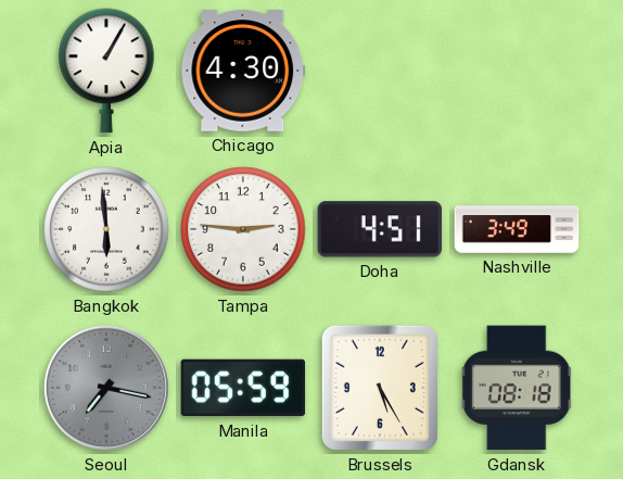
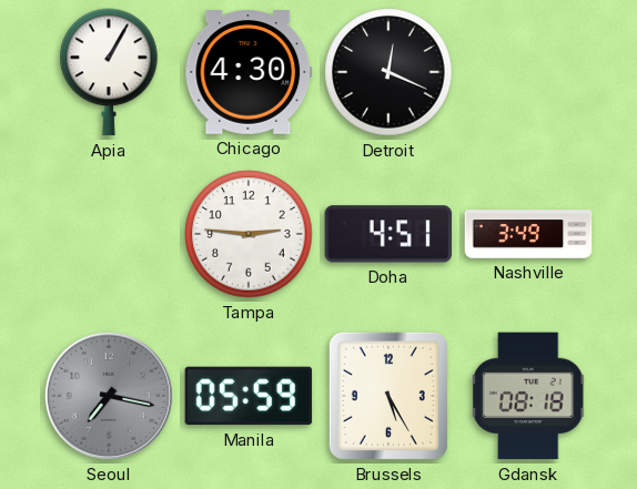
Detroit: none -> 12:19
Bangkok: 5:59 -> none
